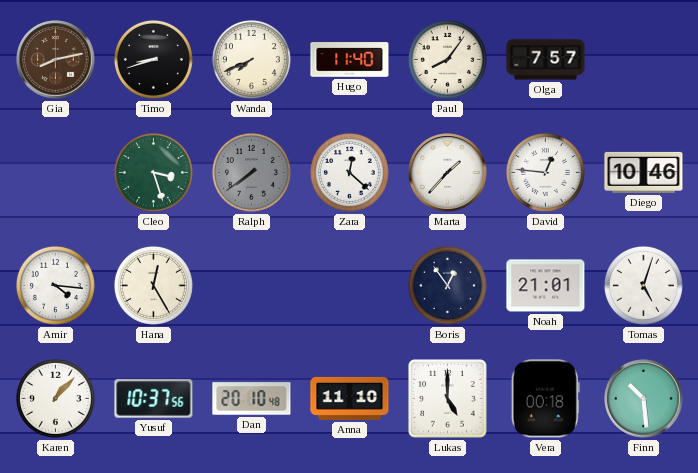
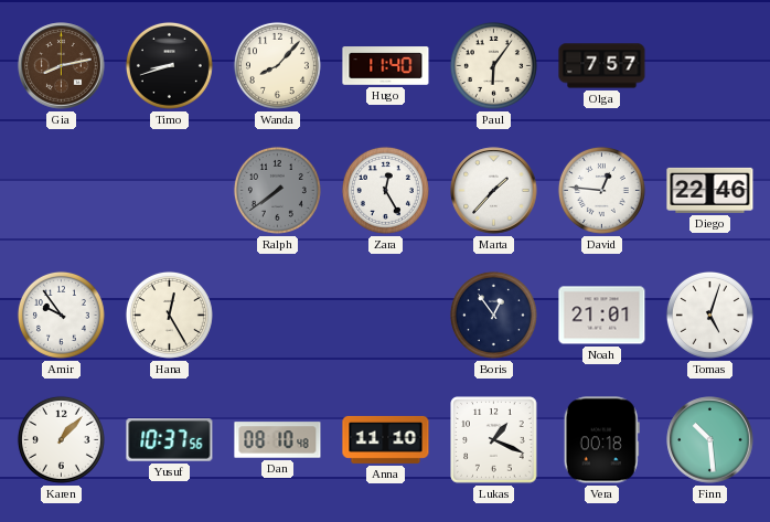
Wanda: 7:41 -> 8:07
Paul: 8:06 -> 6:06
Cleo: 3:27 -> none
Zara: 12:22 -> 12:25
Diego: 10:46 -> 22:46
Amir: 4:16 -> 9:54
Dan: 20:10 -> 08:10
Lukas: 5:00 -> 1:19
